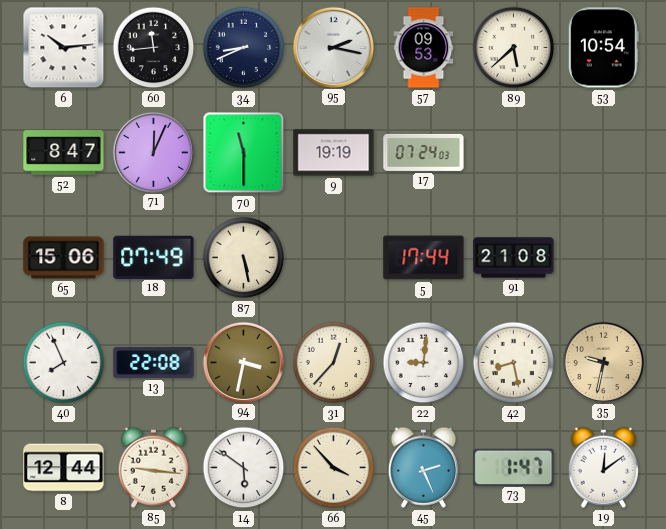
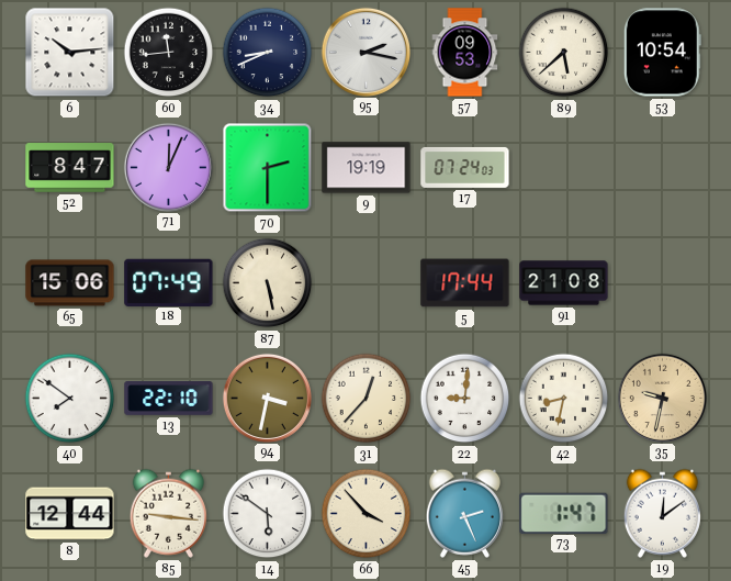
70: 11:30 -> 2:30
40: 7:56 -> 7:51
13: 22:08 -> 22:10
42: 8:28 -> 8:32
